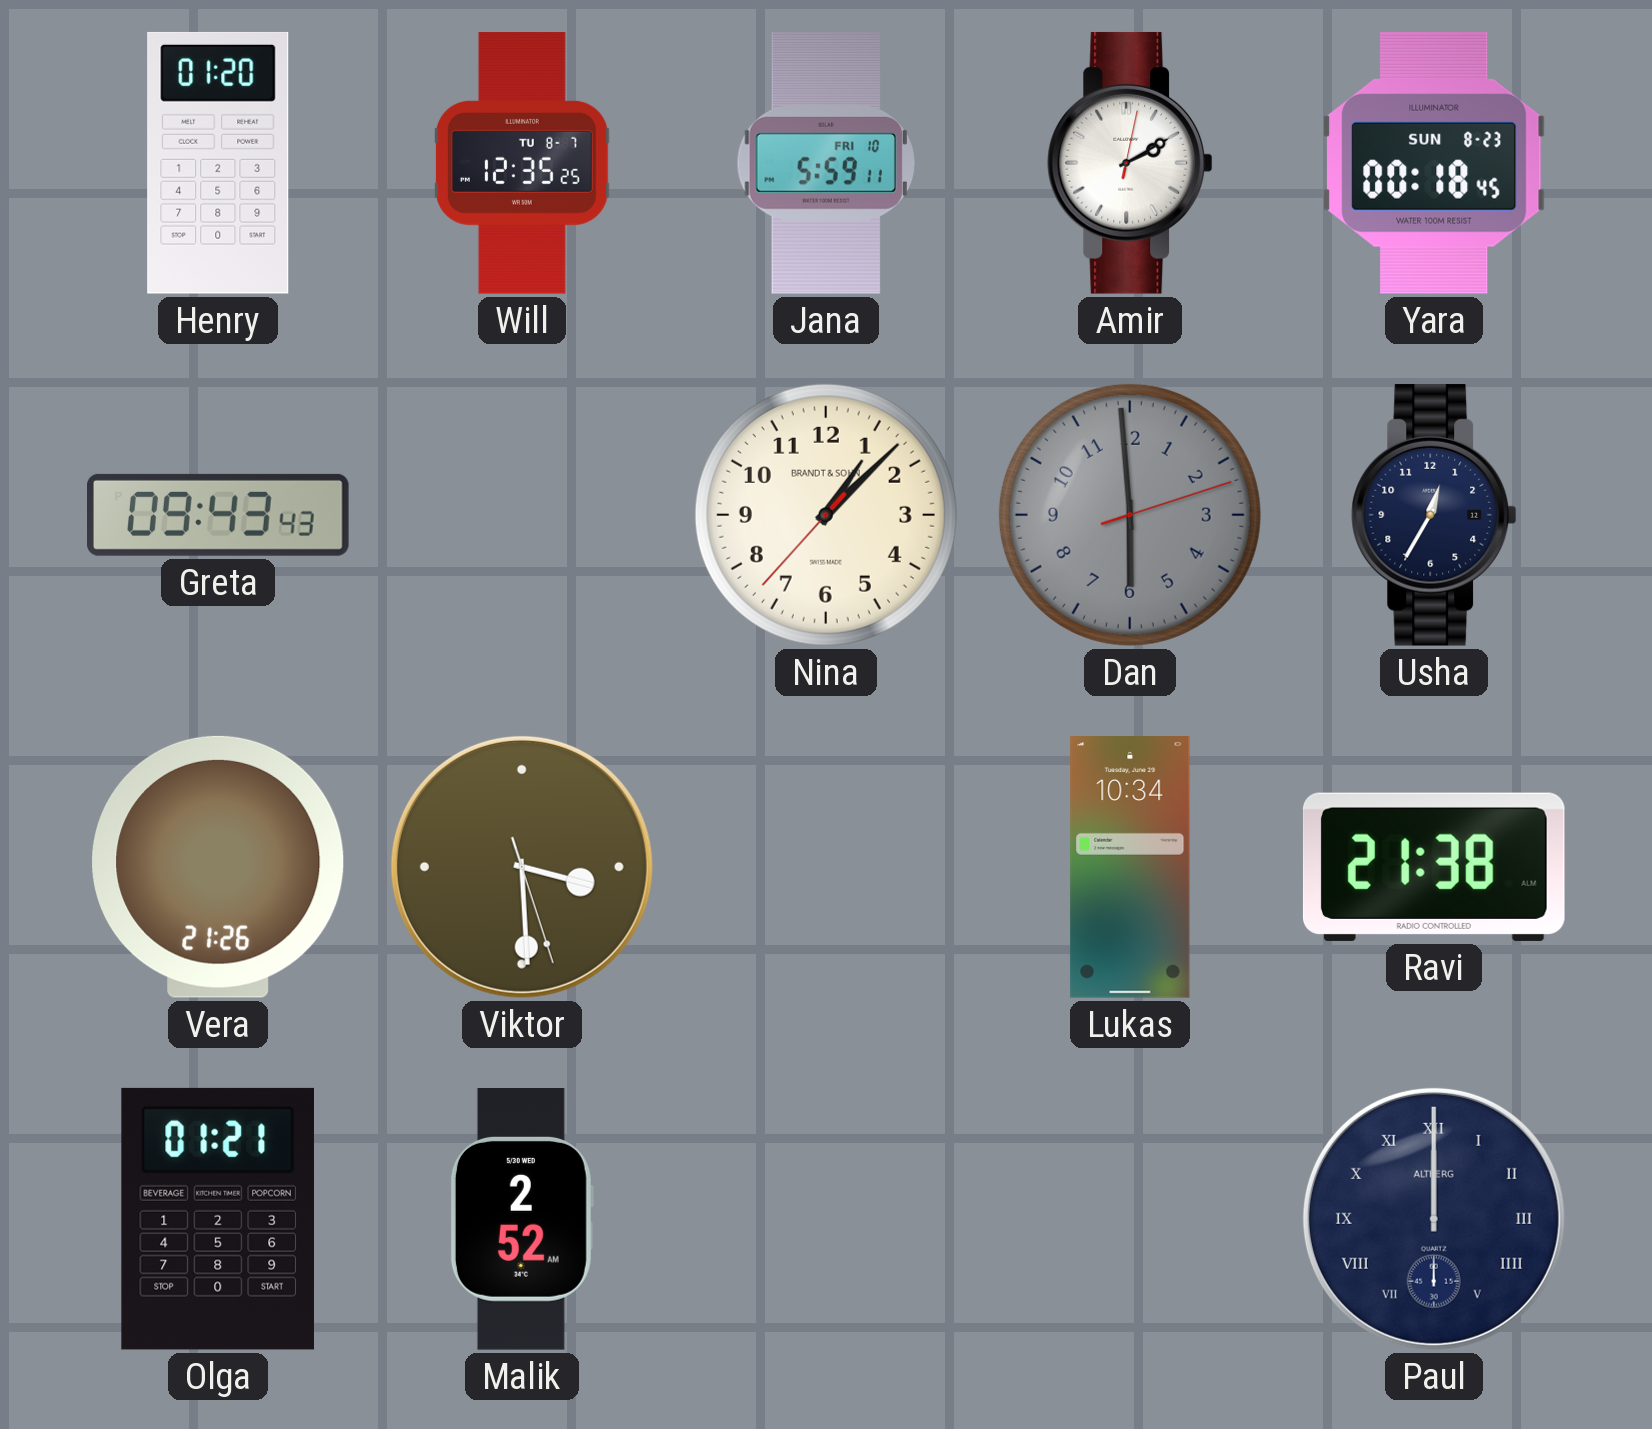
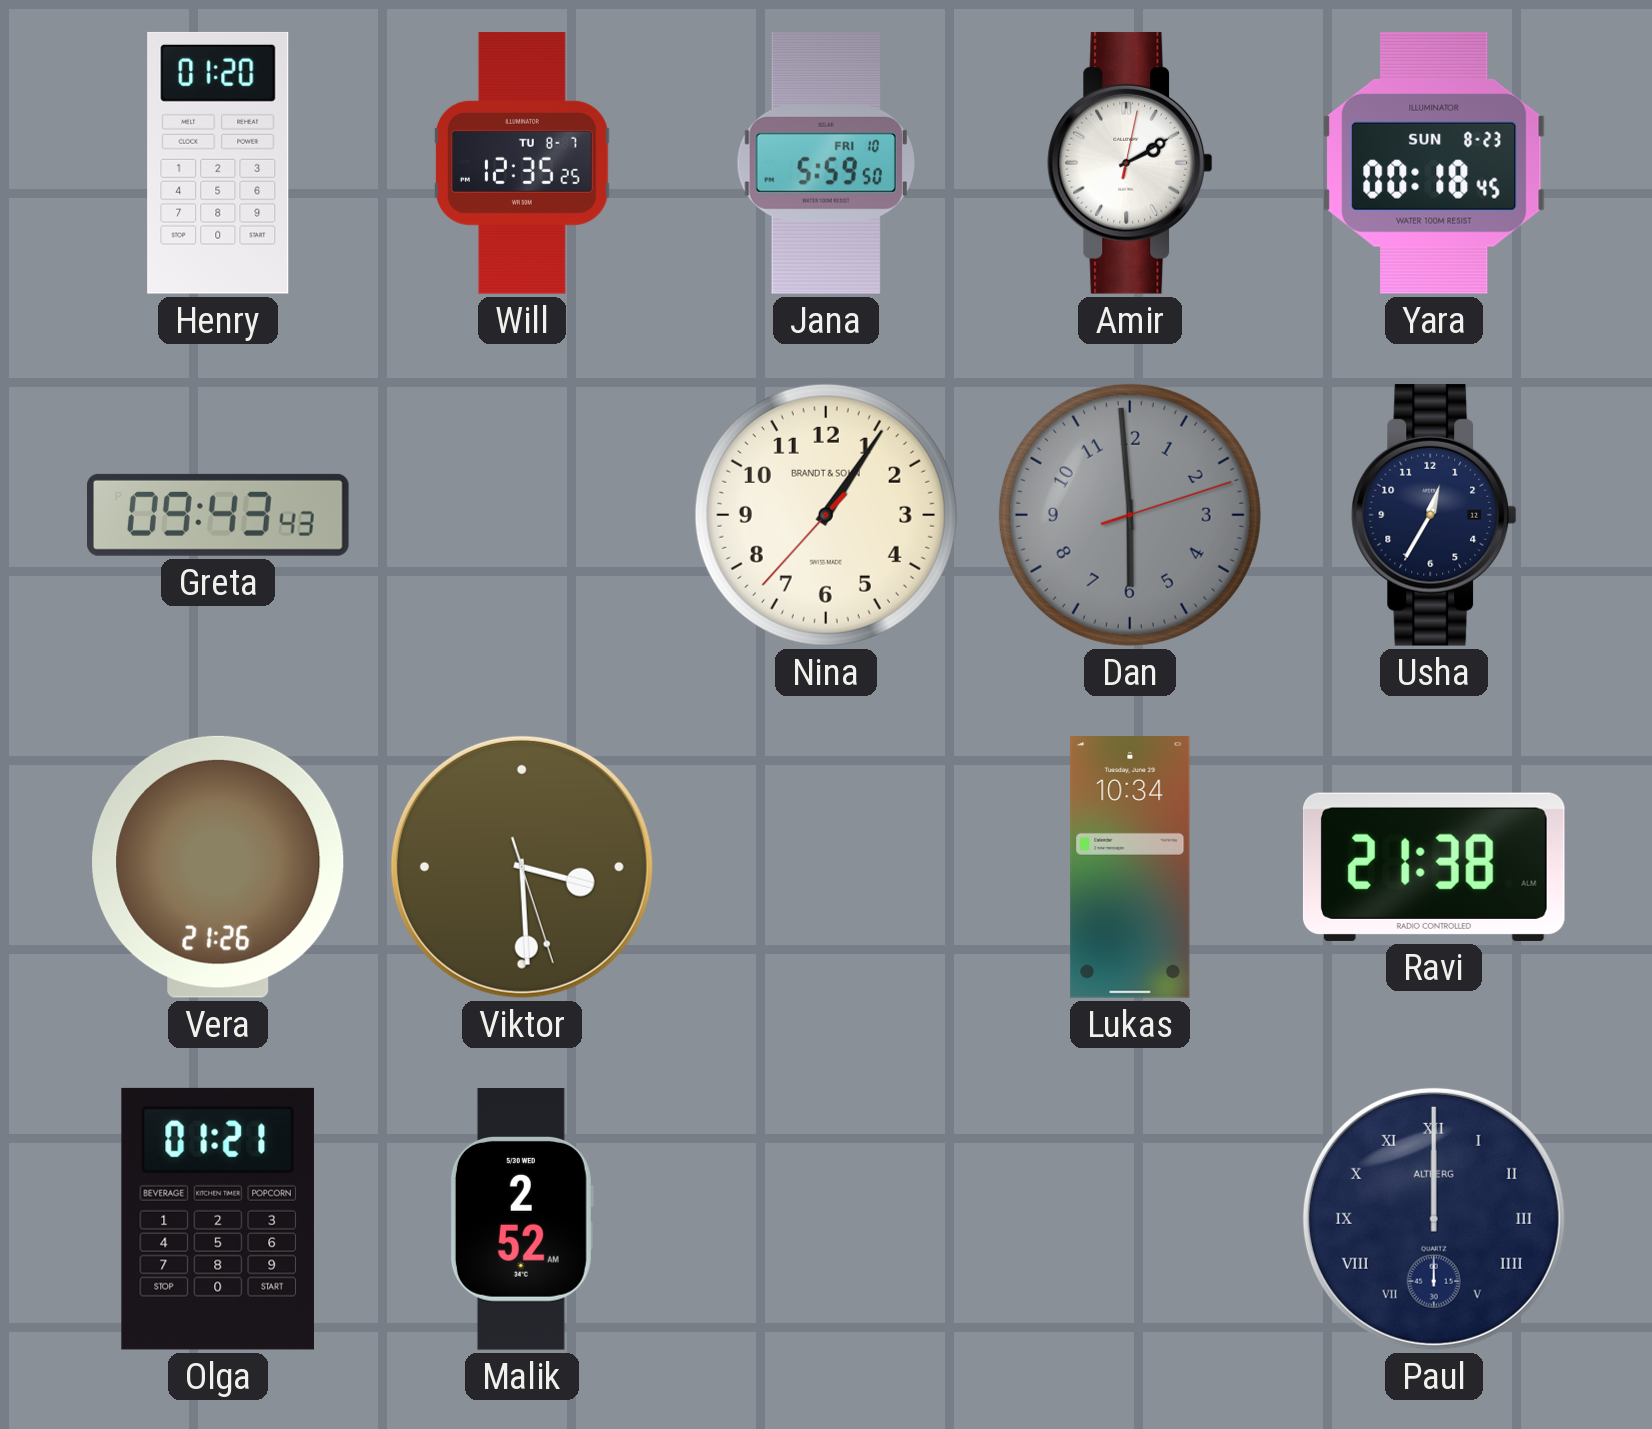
Jana: 5:59:11 -> 5:59:50
Nina: 1:07 -> 1:05
